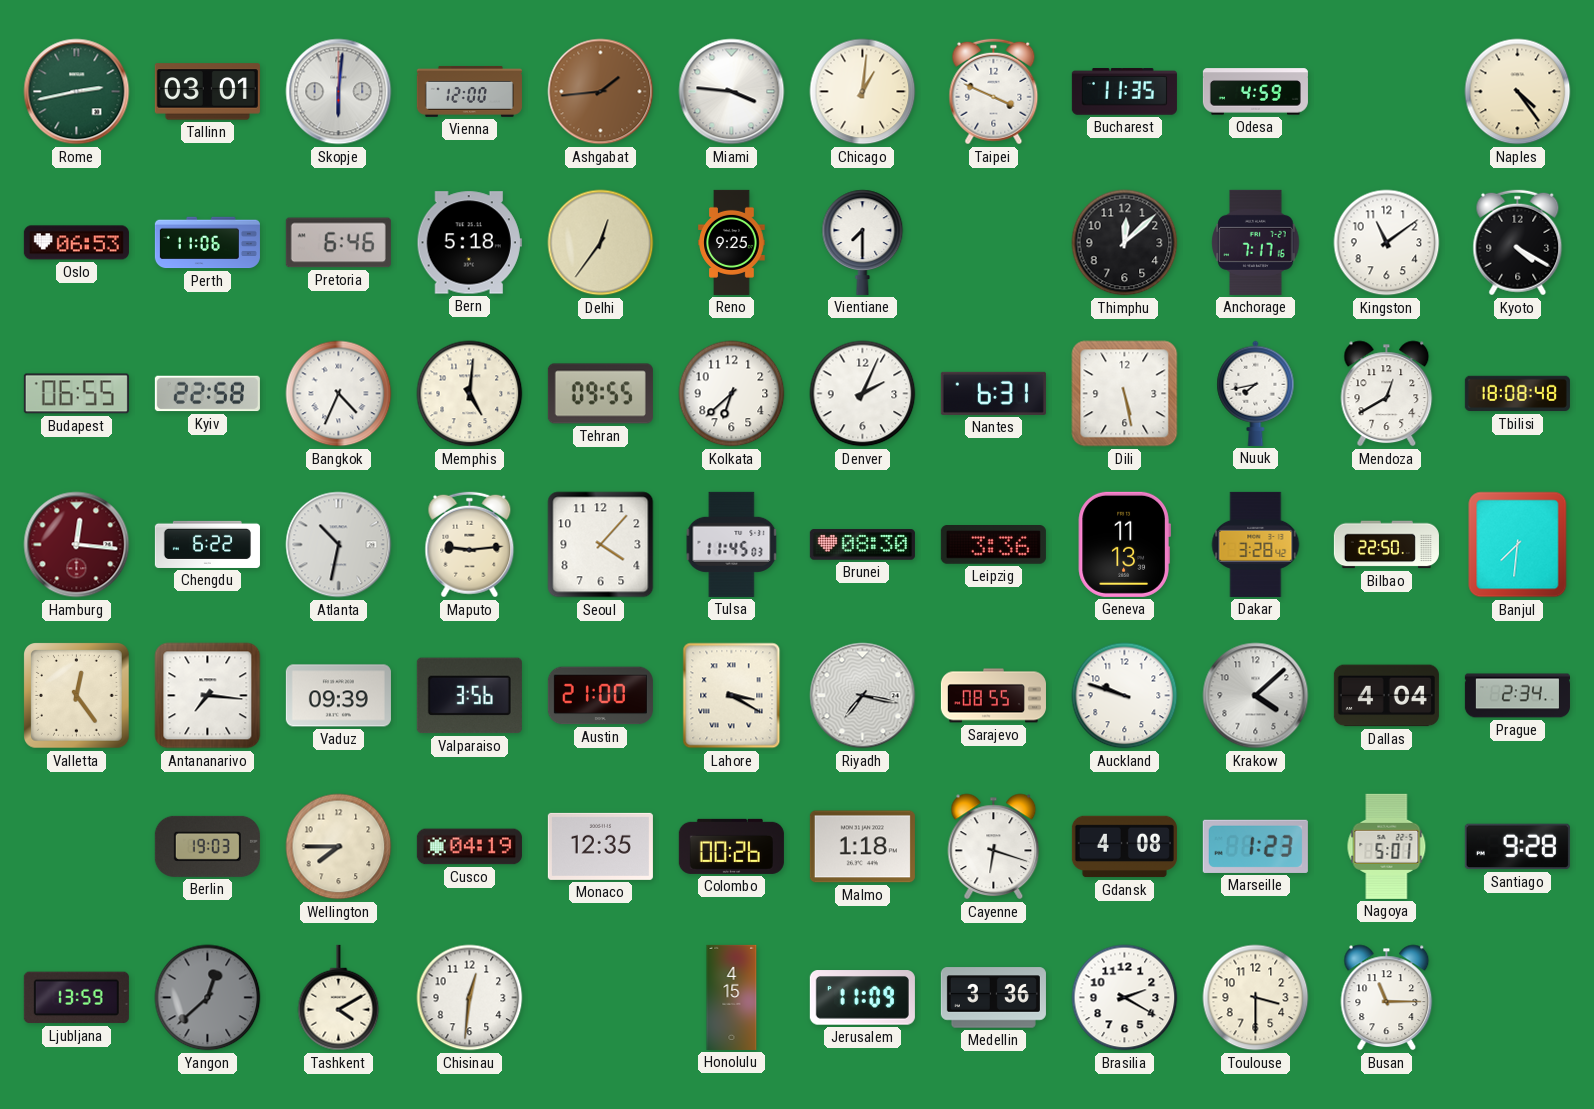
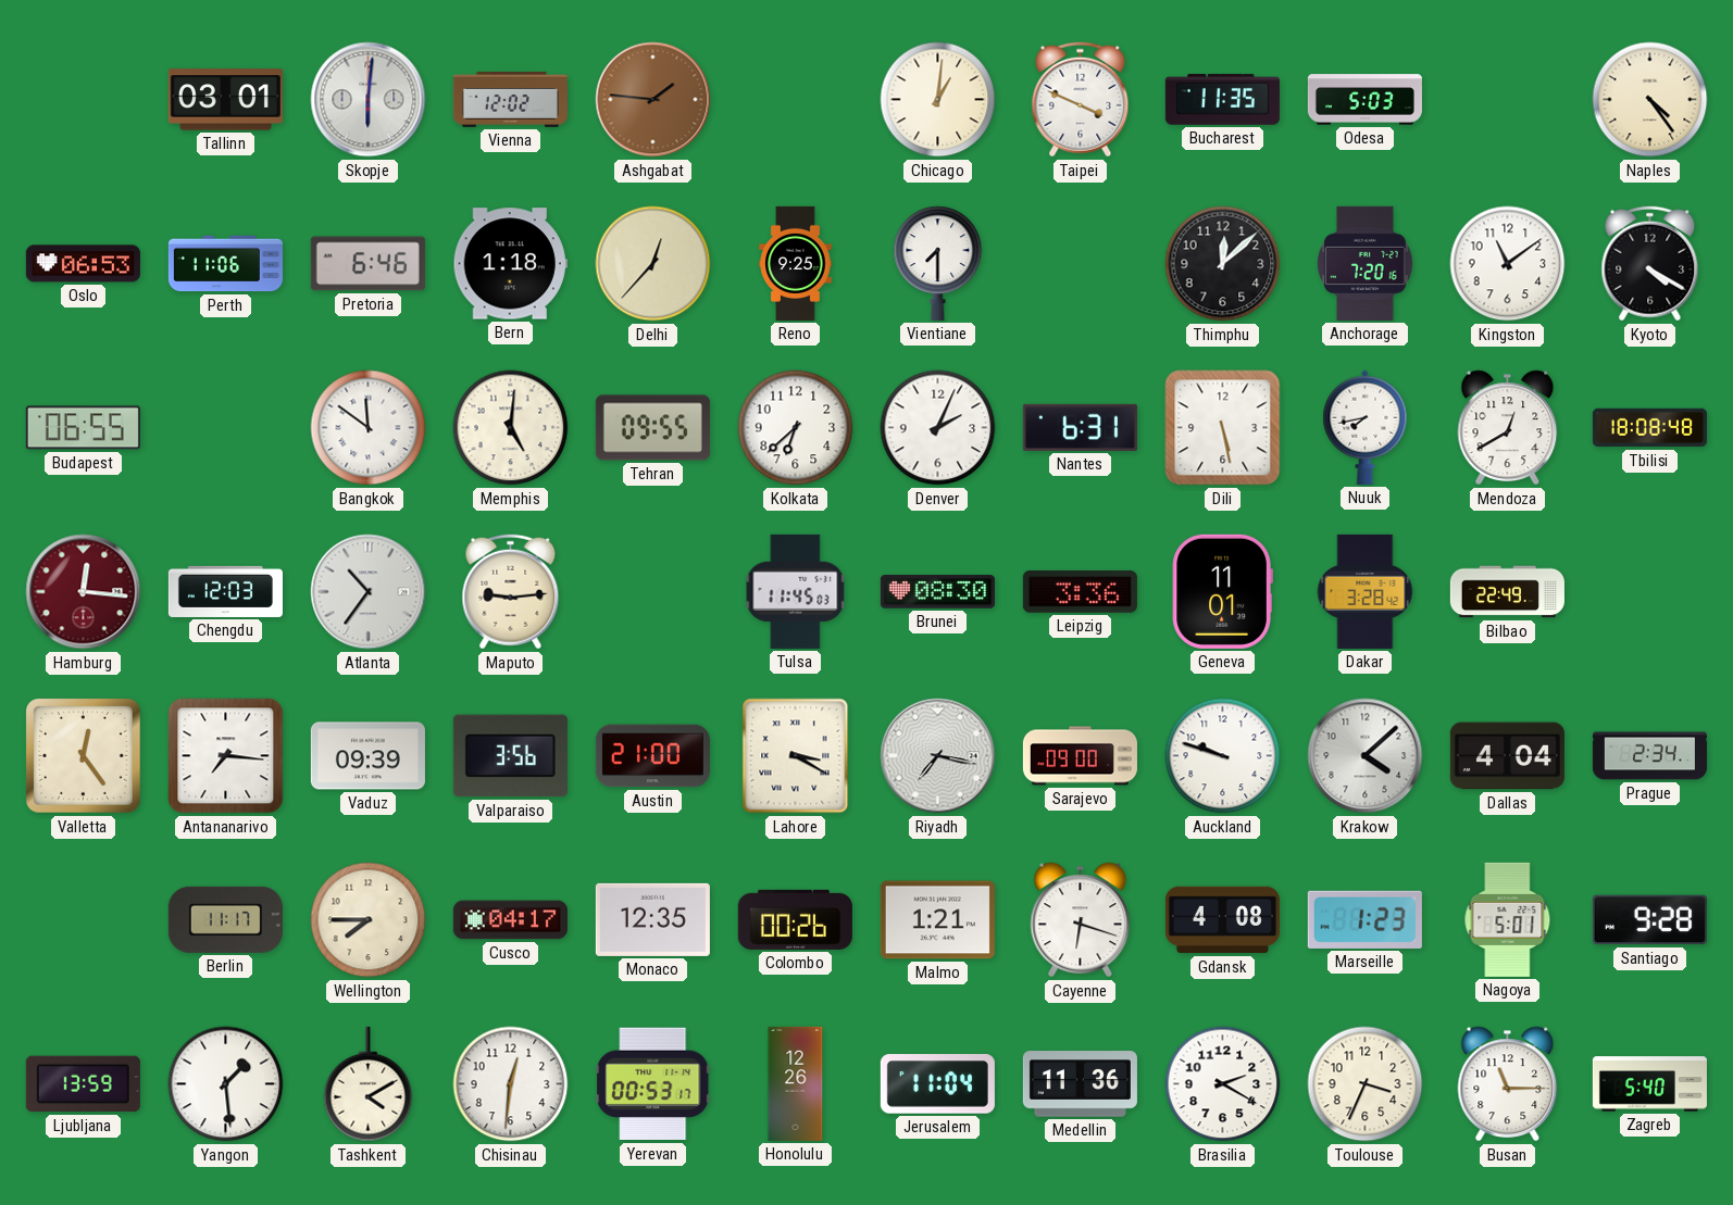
Rome: 2:43 -> none
Vienna: 12:00 -> 12:02
Ashgabat: 1:44 -> 1:46
Miami: 3:46 -> none
Odesa: 4:59 -> 5:03
Bern: 5:18 -> 1:18
Delhi: 12:36 -> 12:37
Anchorage: 7:17 -> 7:20
Kyiv: 22:58 -> none
Bangkok: 4:34 -> 11:51
Chengdu: 6:22 -> 12:03
Atlanta: 10:32 -> 10:36
Seoul: 4:07 -> none
Geneva: 11:13 -> 11:01
Bilbao: 22:50 -> 22:49
Banjul: 7:31 -> none
Sarajevo: 08:55 -> 09:00
Berlin: 19:03 -> 11:17
Cusco: 04:19 -> 04:17
Malmo: 1:18 -> 1:21
Yangon: 12:38 -> 1:29
Yangon dial: grey -> white
Yerevan: none -> 00:53
Honolulu: 4:15 -> 12:26
Jerusalem: 11:09 -> 11:04
Medellin: 3:36 -> 11:36
Toulouse: 3:30 -> 3:34
Zagreb: none -> 5:40
